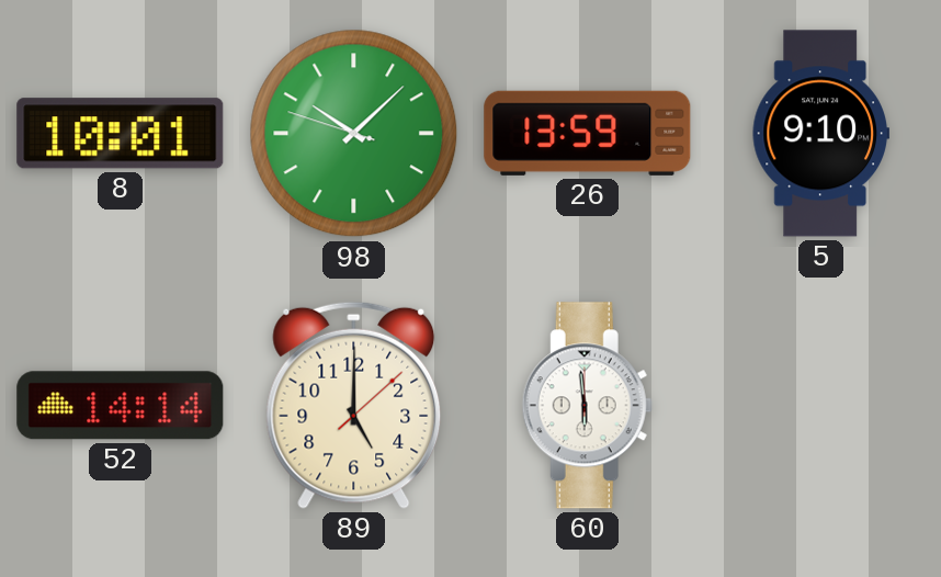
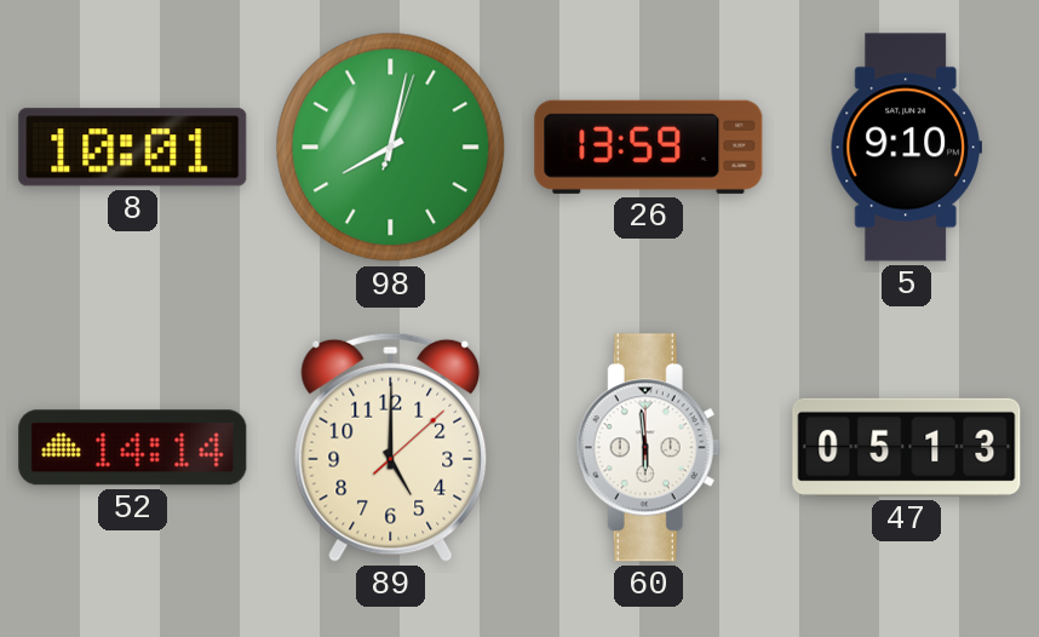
98: 10:07 -> 8:02
47: none -> 05:13
